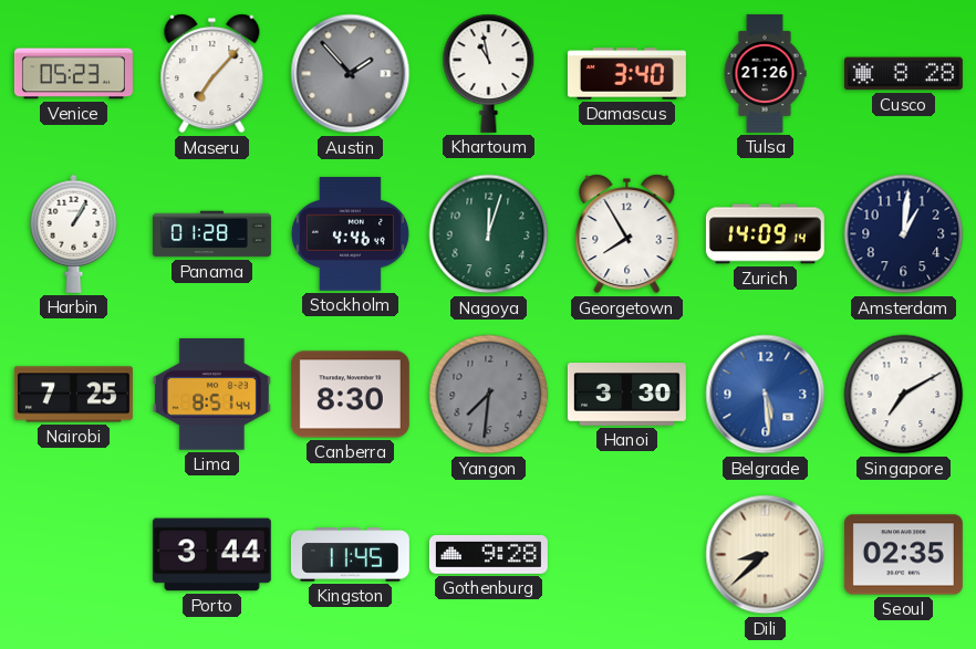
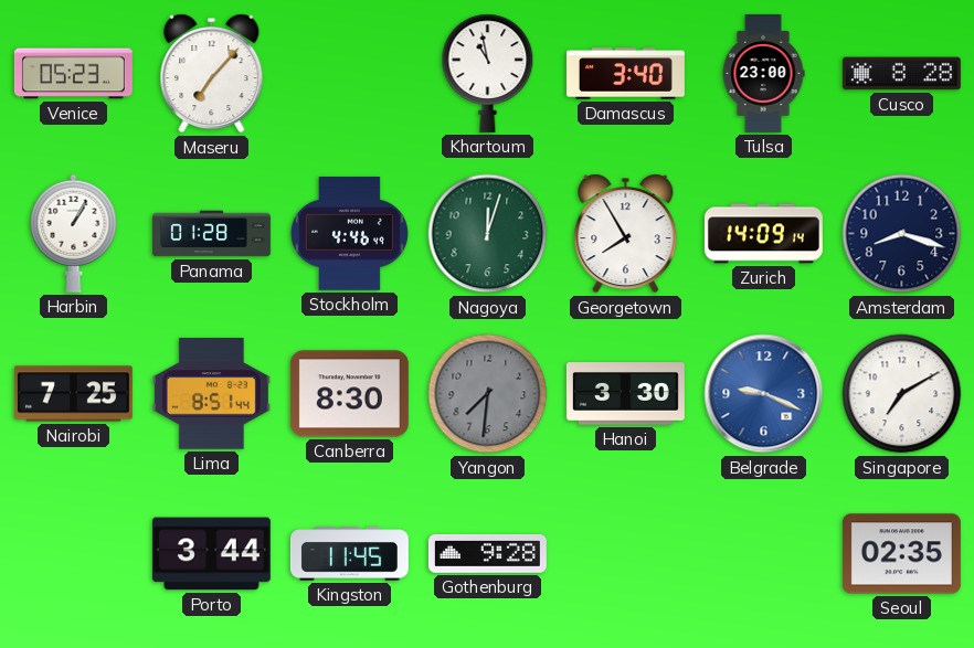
Austin: 1:53 -> none
Tulsa: 21:26 -> 23:00
Amsterdam: 1:01 -> 8:18
Belgrade: 5:29 -> 9:19
Dili: 8:38 -> none
